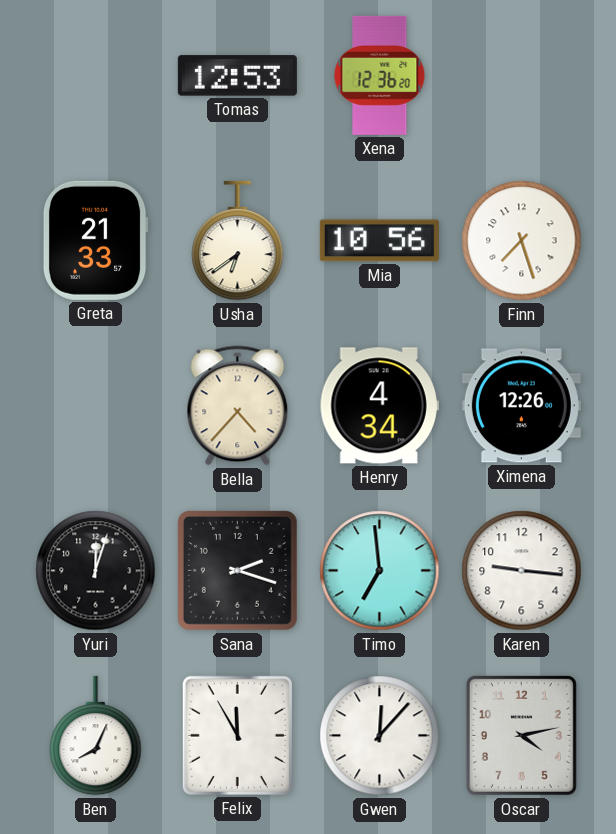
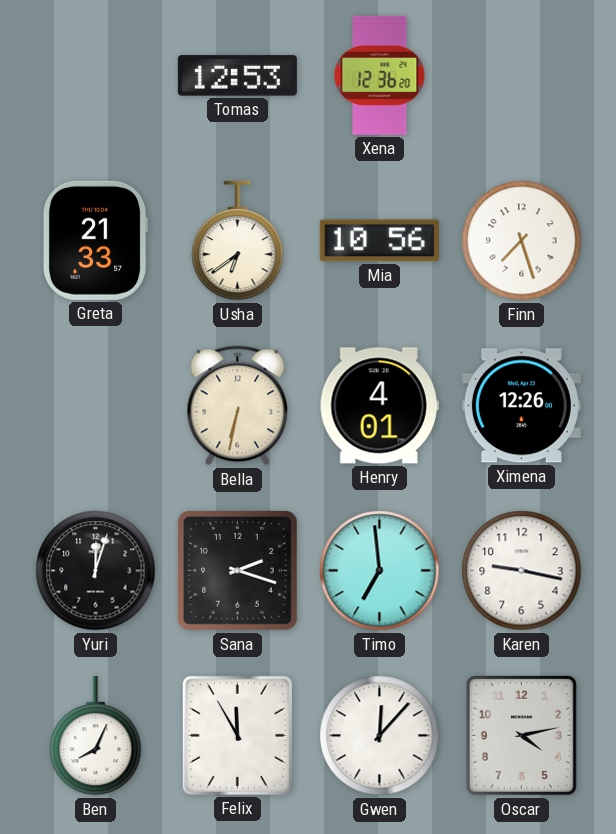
Bella: 4:37 -> 6:32
Henry: 4:34 -> 4:01
Karen: 9:16 -> 9:17
